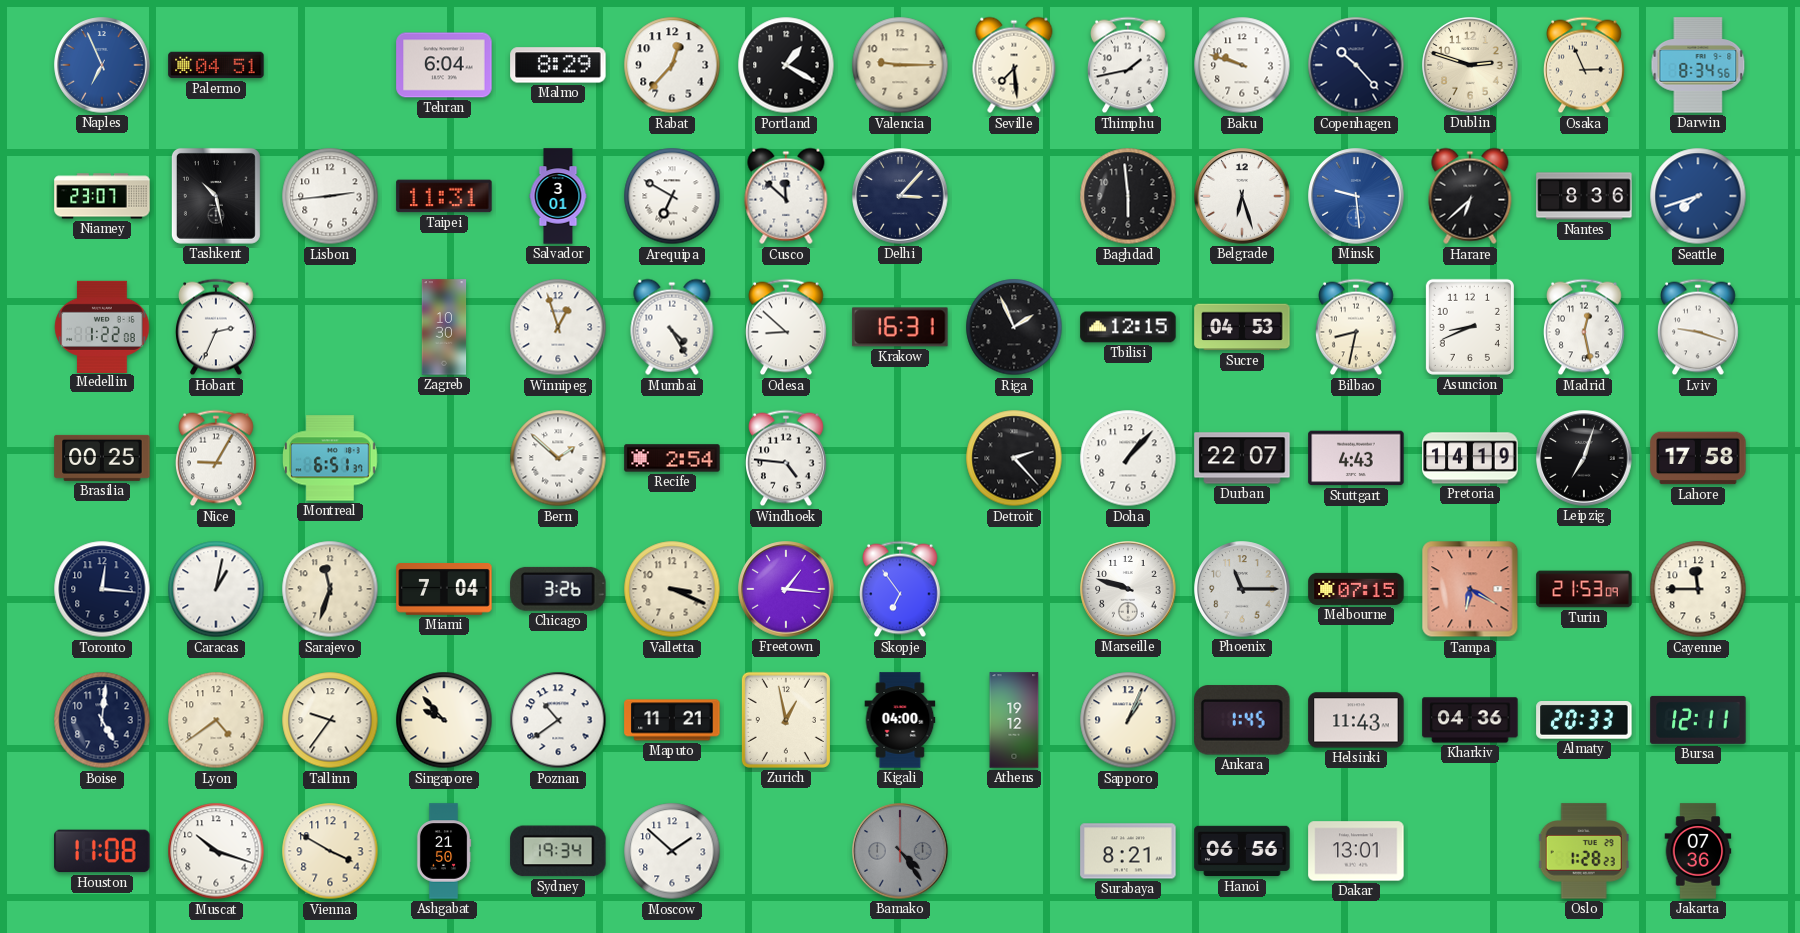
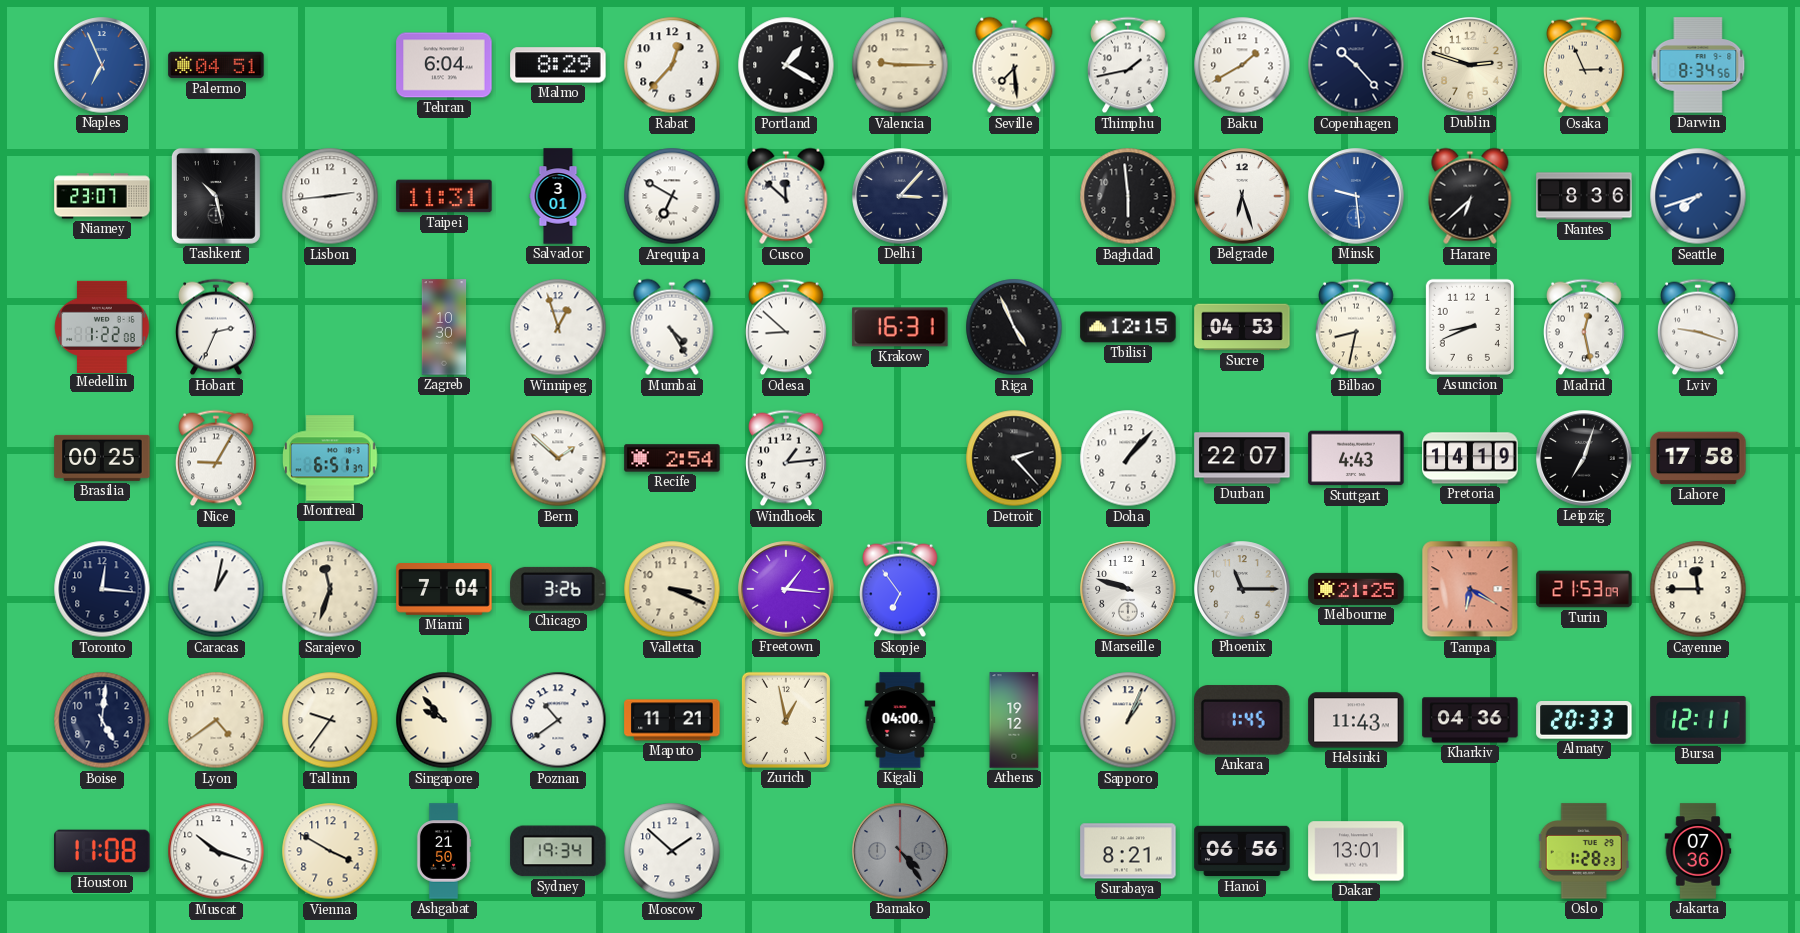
Baku: 9:48 -> 1:40
Riga: 1:56 -> 4:56
Windhoek: 4:46 -> 1:14
Melbourne: 07:15 -> 21:25
